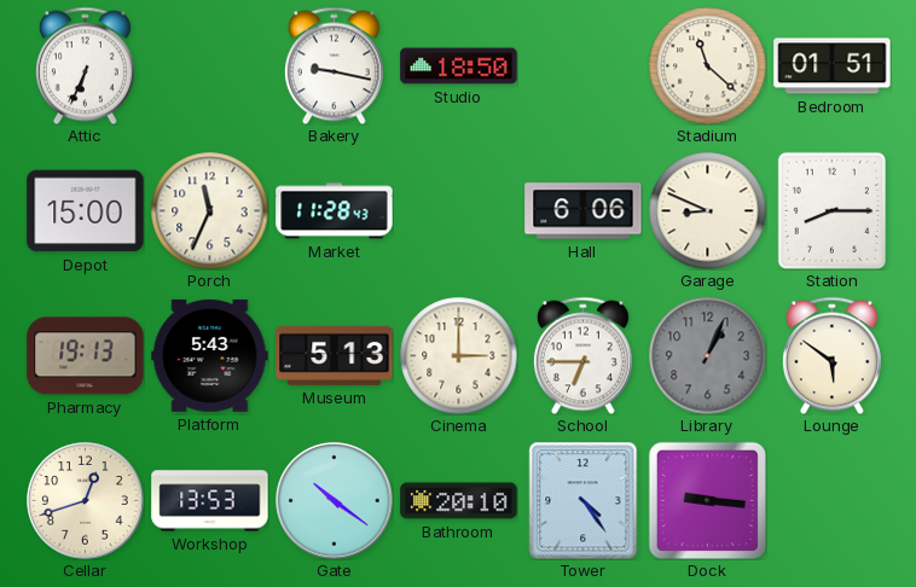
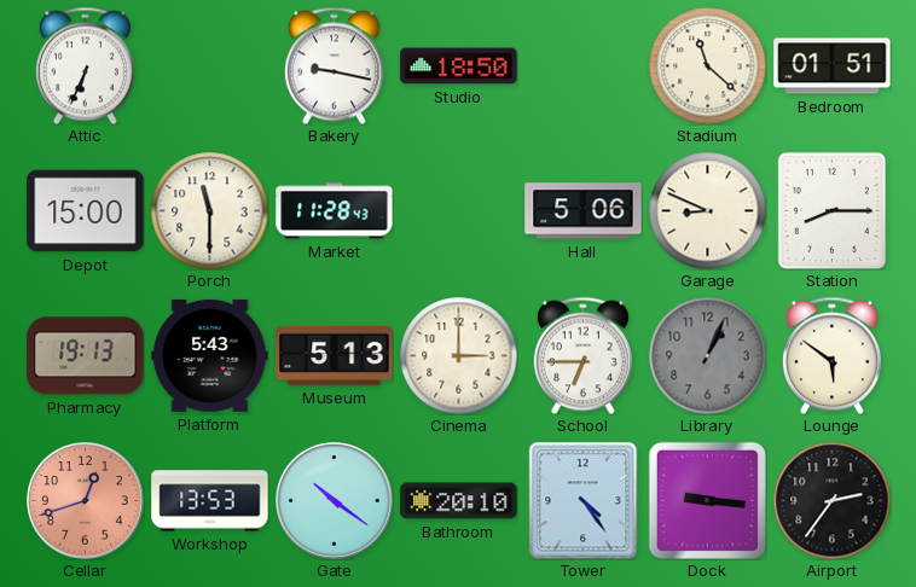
Porch: 11:34 -> 11:30
Hall: 6:06 -> 5:06
Cellar dial: cream -> salmon
Airport: none -> 2:36
